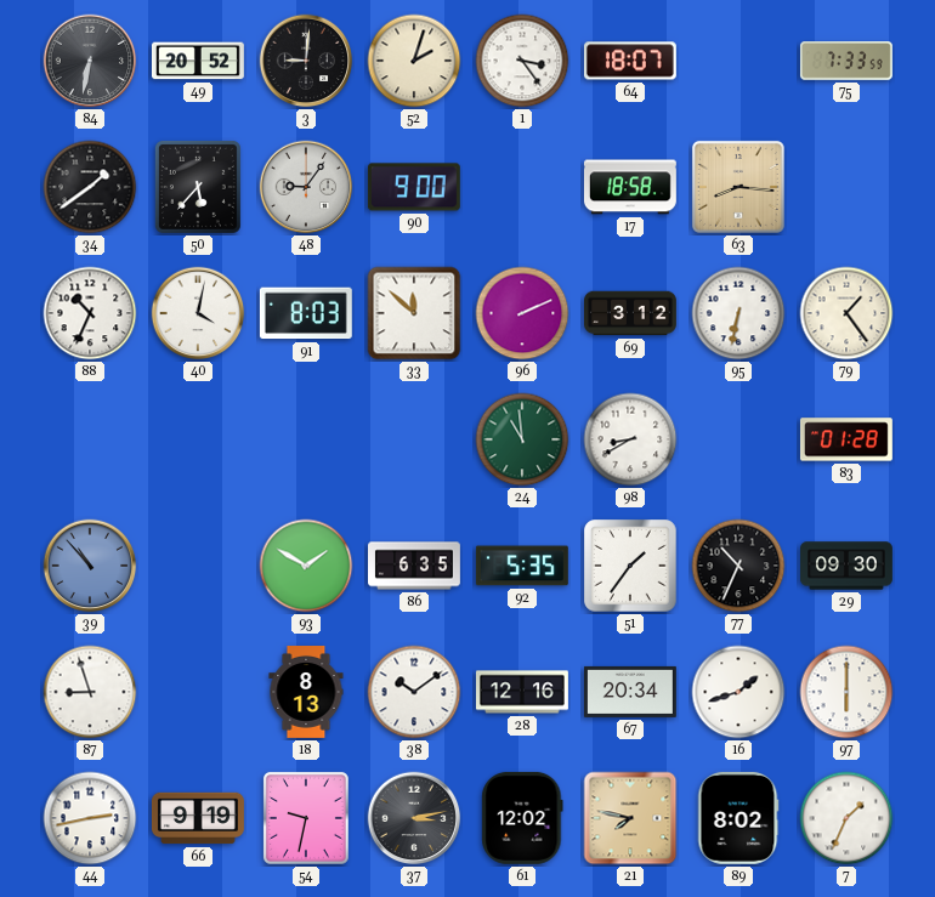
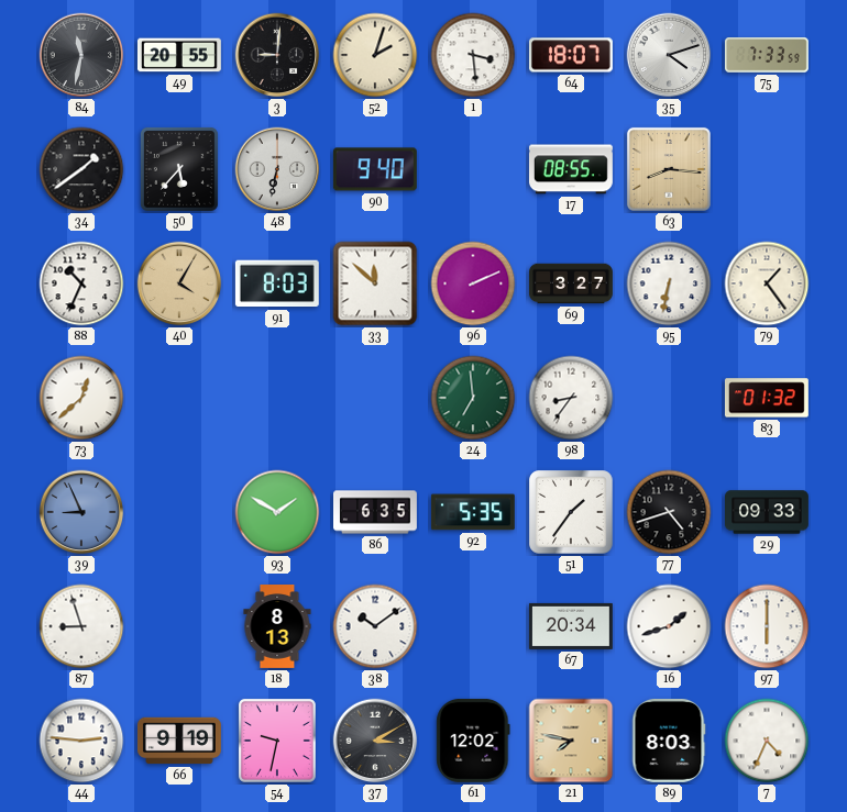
84: 6:32 -> 11:32
49: 20:52 -> 20:55
1: 3:24 -> 3:29
35: none -> 4:12
48: 9:06 -> 6:32
90: 9:00 -> 9:40
17: 18:58 -> 08:55
40: 4:02 -> 4:05
40 dial: white -> champagne
69: 3:12 -> 3:27
73: none -> 12:38
24: 10:59 -> 6:59
98: 8:40 -> 8:36
83: 01:28 -> 01:32
39: 10:53 -> 8:56
77: 10:34 -> 4:42
29: 09:30 -> 09:33
28: 12:16 -> none
44: 2:43 -> 2:46
37: 3:13 -> 3:10
89: 8:02 -> 8:03
7: 1:34 -> 4:34
